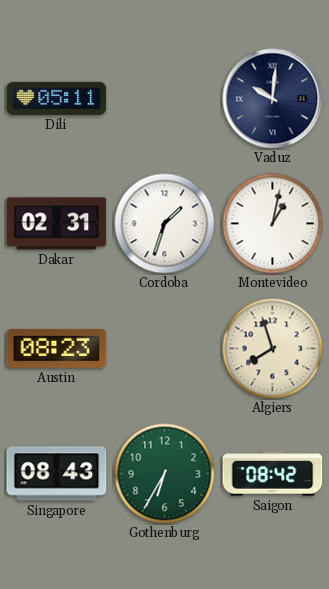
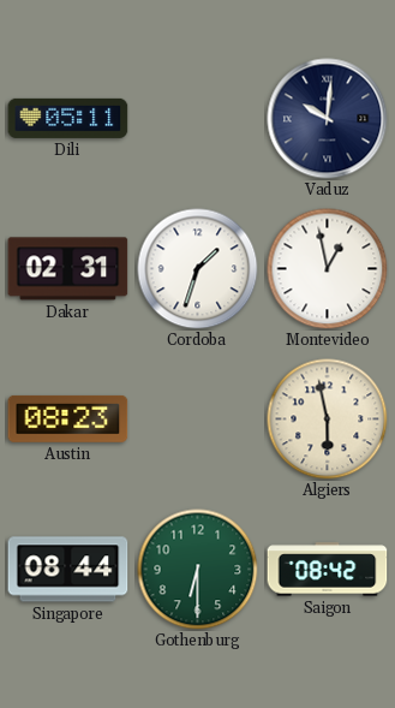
Montevideo: 1:02 -> 12:58
Algiers: 7:57 -> 5:58
Singapore: 08:43 -> 08:44
Gothenburg: 6:35 -> 6:30
